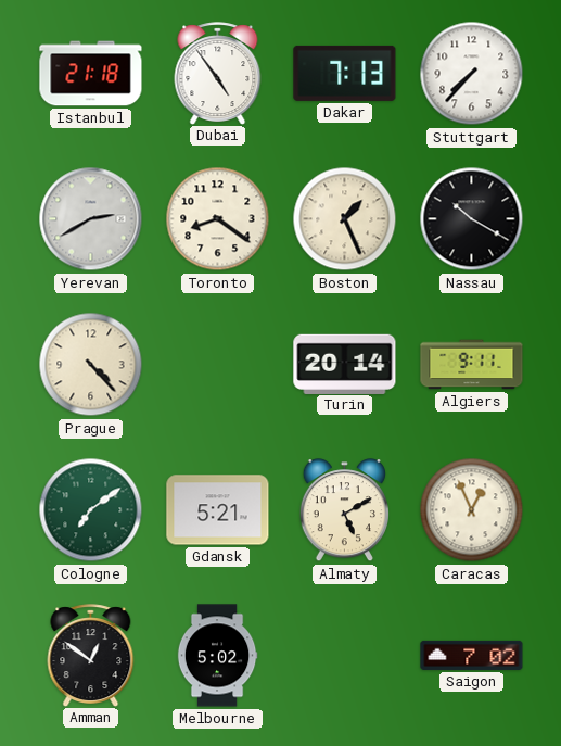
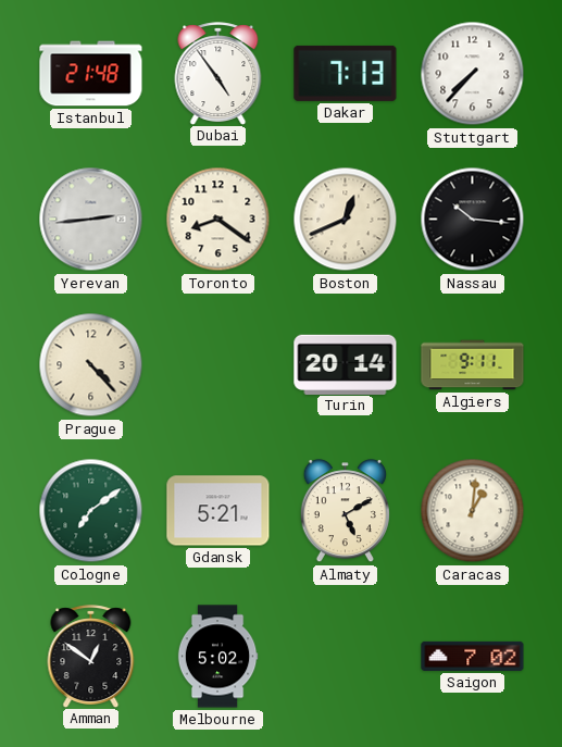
Istanbul: 21:18 -> 21:48
Yerevan: 2:40 -> 2:44
Boston: 1:26 -> 12:41
Nassau: 10:20 -> 10:16
Caracas: 12:56 -> 1:01
